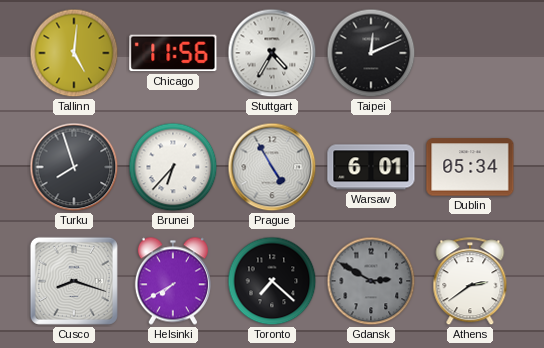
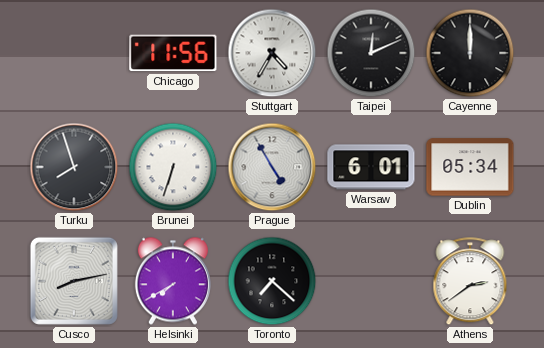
Tallinn: 5:01 -> none
Cayenne: none -> 12:00
Brunei: 6:37 -> 6:33
Cusco: 8:18 -> 8:13
Gdansk: 2:50 -> none
